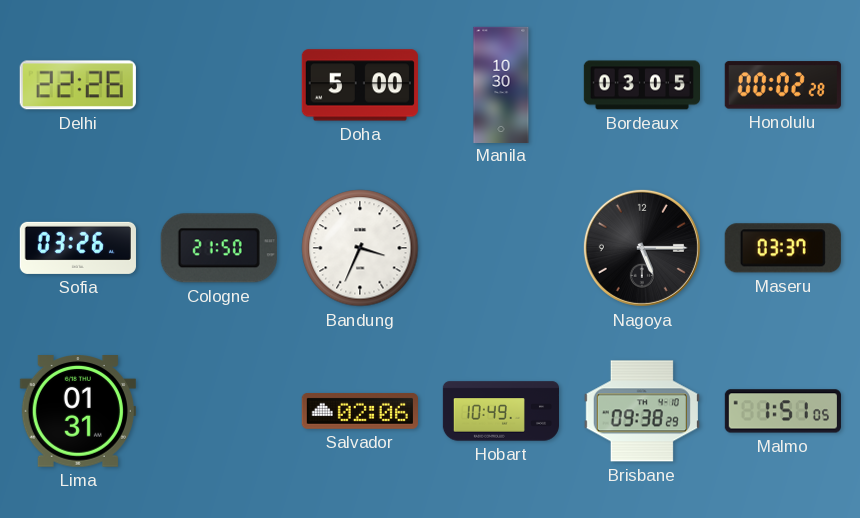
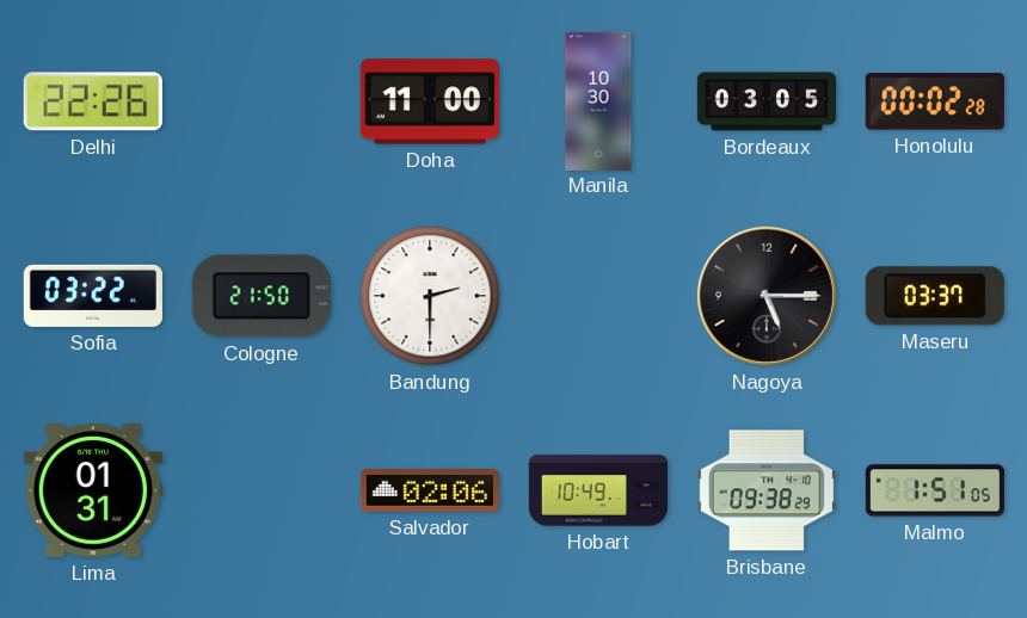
Doha: 5:00 -> 11:00
Sofia: 03:26 -> 03:22
Bandung: 3:34 -> 2:30
